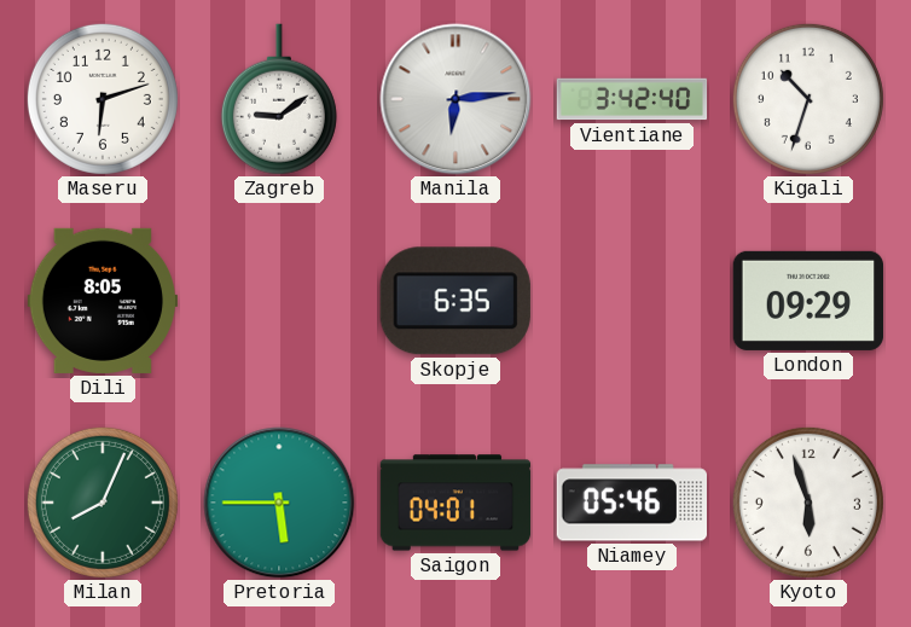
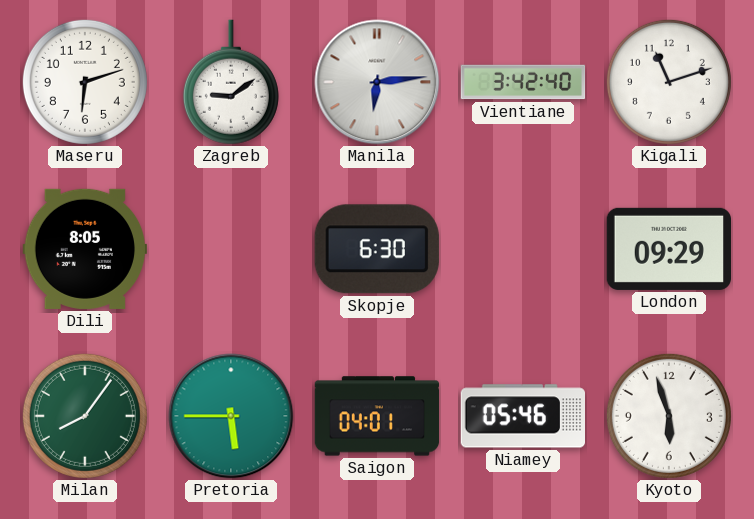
Kigali: 10:33 -> 11:12
Skopje: 6:35 -> 6:30
Milan: 8:04 -> 8:06
